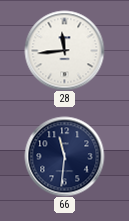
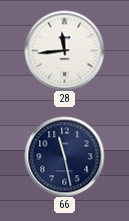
66: 11:31 -> 11:28
